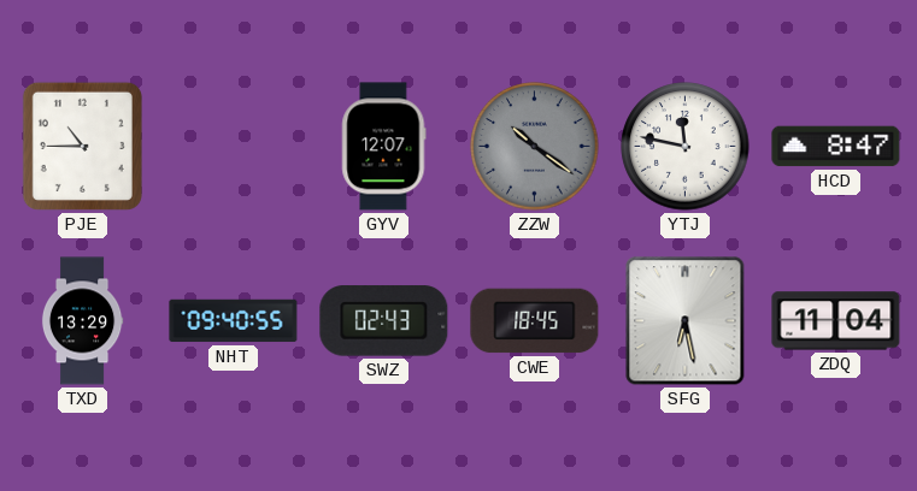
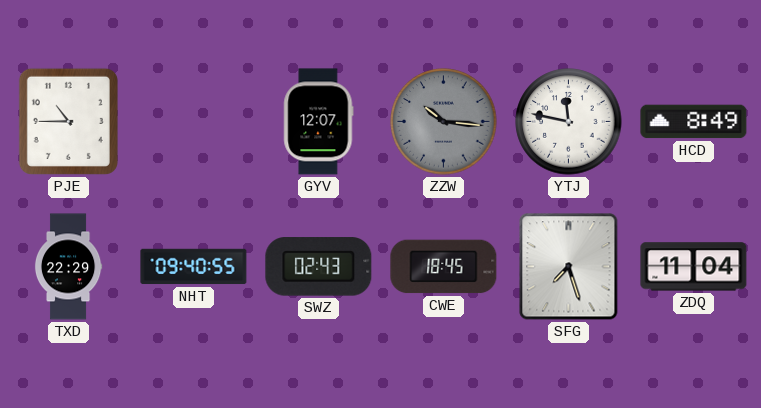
ZZW: 10:21 -> 10:16
HCD: 8:47 -> 8:49
TXD: 13:29 -> 22:29
SFG: 6:28 -> 7:27
